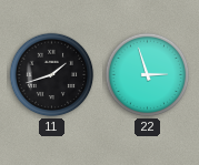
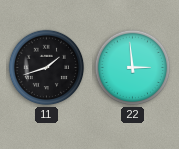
22: 2:57 -> 2:59
